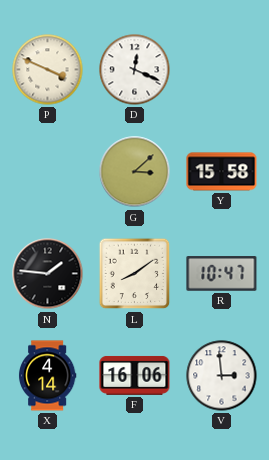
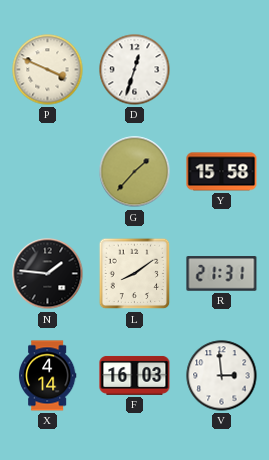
D: 12:19 -> 12:33
G: 3:08 -> 1:37
R: 10:47 -> 21:31
F: 16:06 -> 16:03
